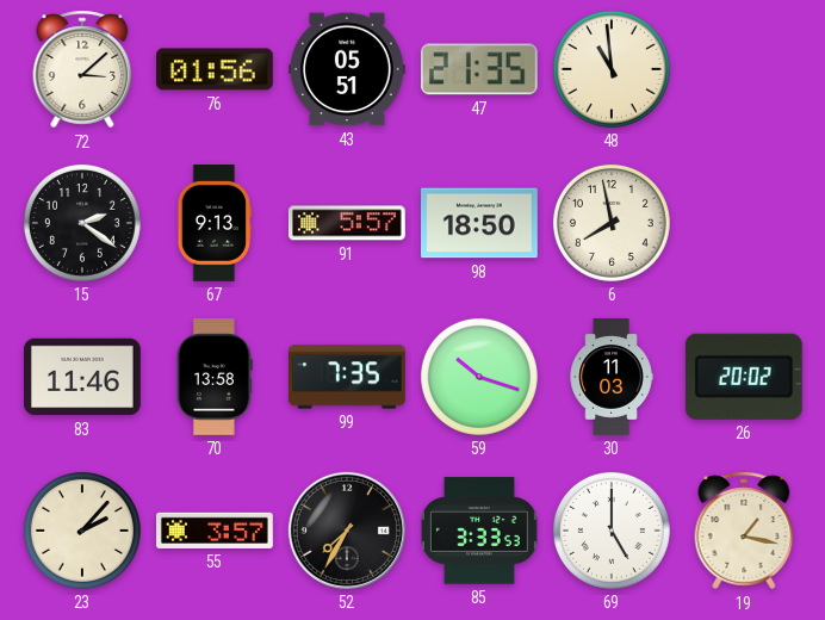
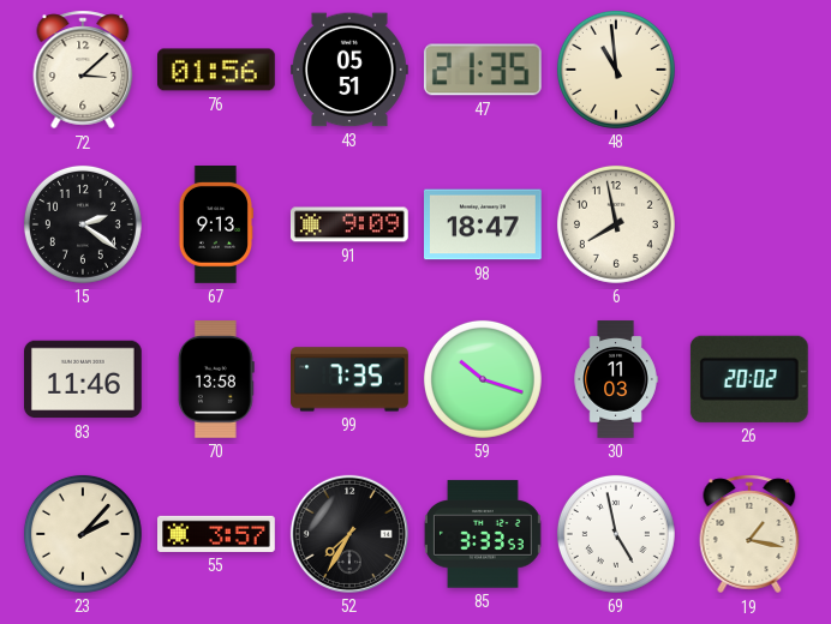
91: 5:57 -> 9:09
98: 18:50 -> 18:47
69: 5:00 -> 4:58
